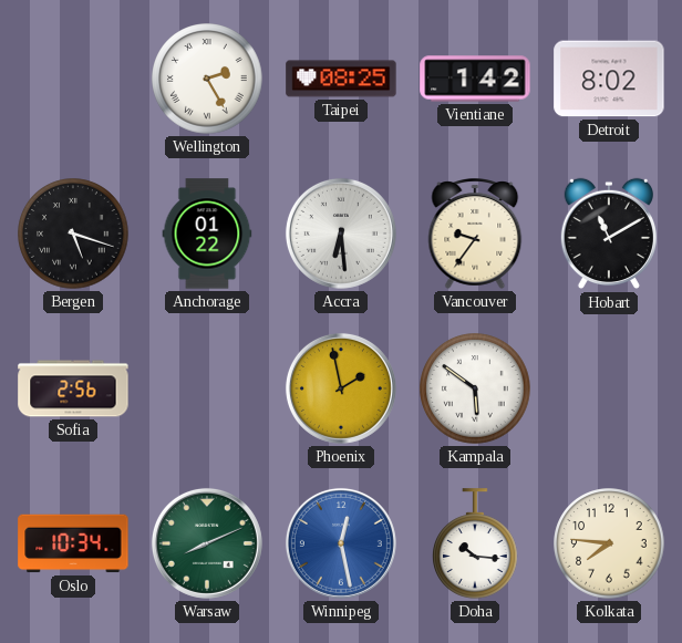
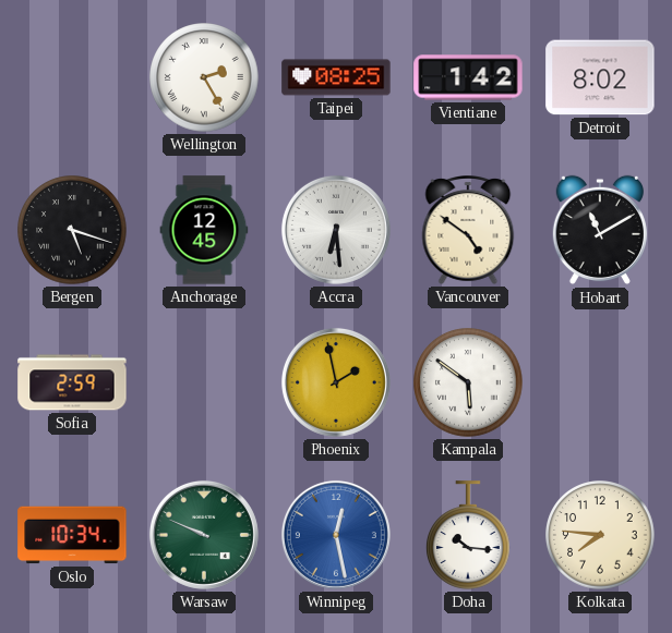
Anchorage: 01:22 -> 12:45
Vancouver: 9:36 -> 4:51
Sofia: 2:56 -> 2:59
Warsaw: 8:11 -> 9:49
